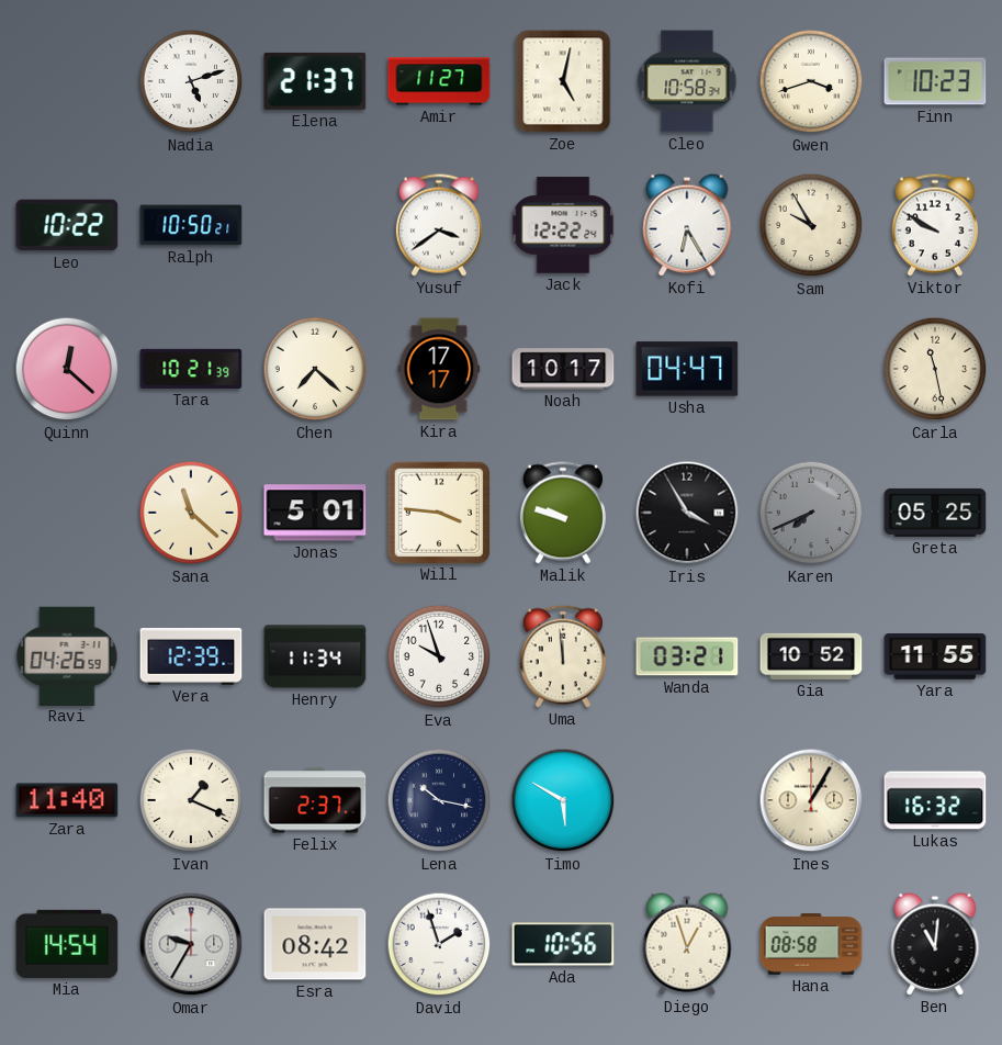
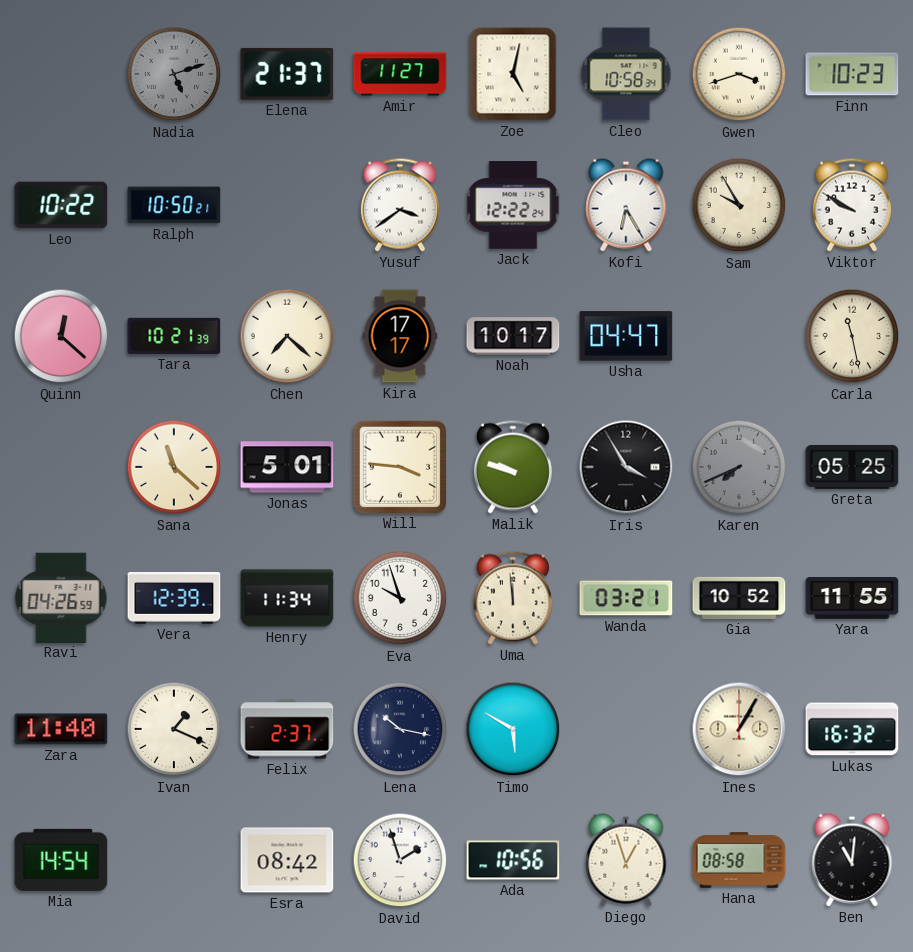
Nadia dial: white -> grey
Omar: 9:35 -> none
